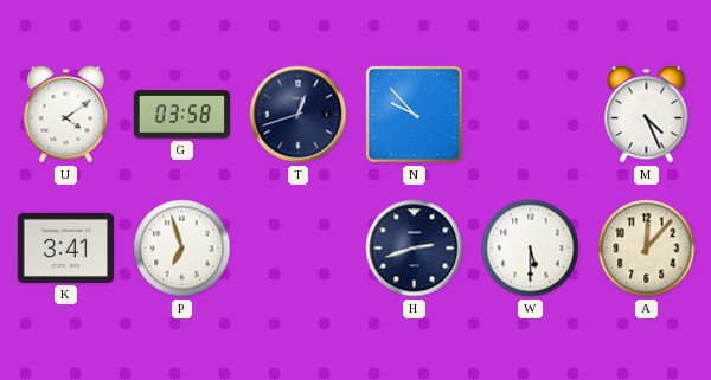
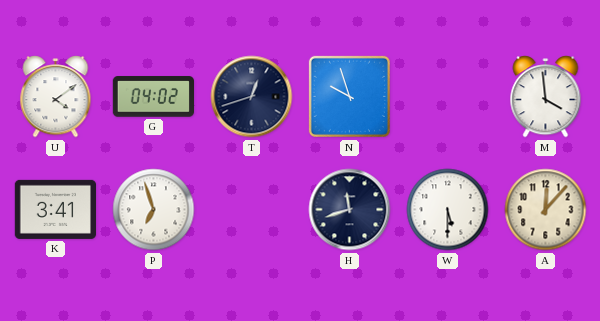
G: 03:58 -> 04:02
N: 9:53 -> 9:57
M: 4:26 -> 3:59
H: 2:42 -> 11:42
